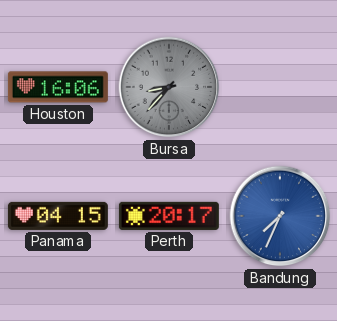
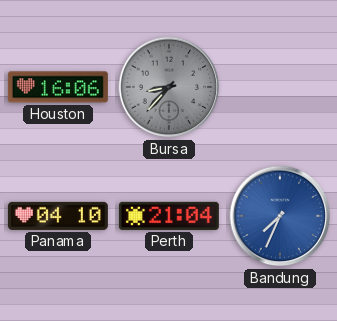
Panama: 04:15 -> 04:10
Perth: 20:17 -> 21:04
